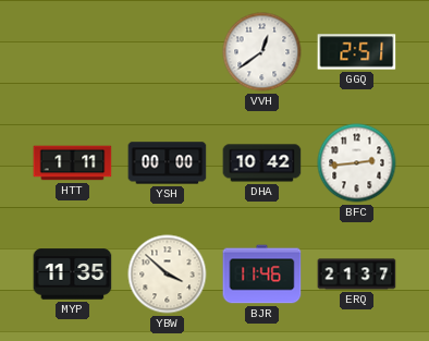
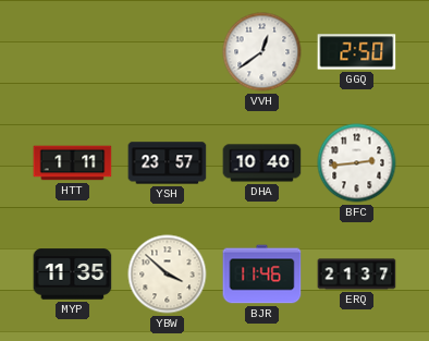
GGQ: 2:51 -> 2:50
YSH: 00:00 -> 23:57
DHA: 10:42 -> 10:40
